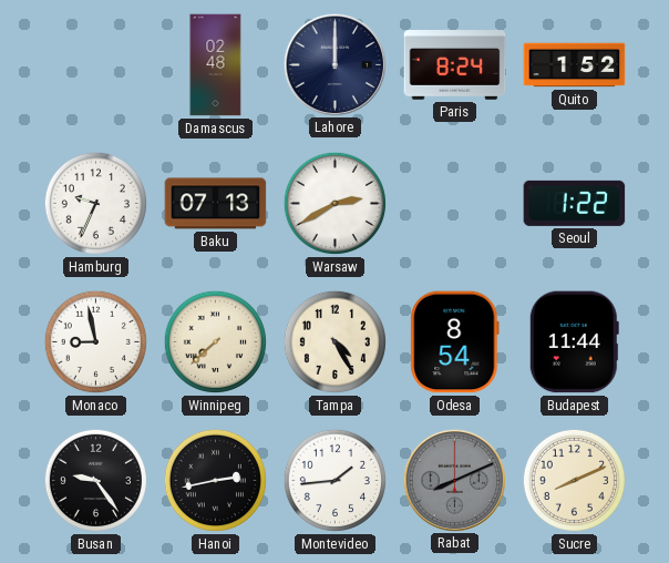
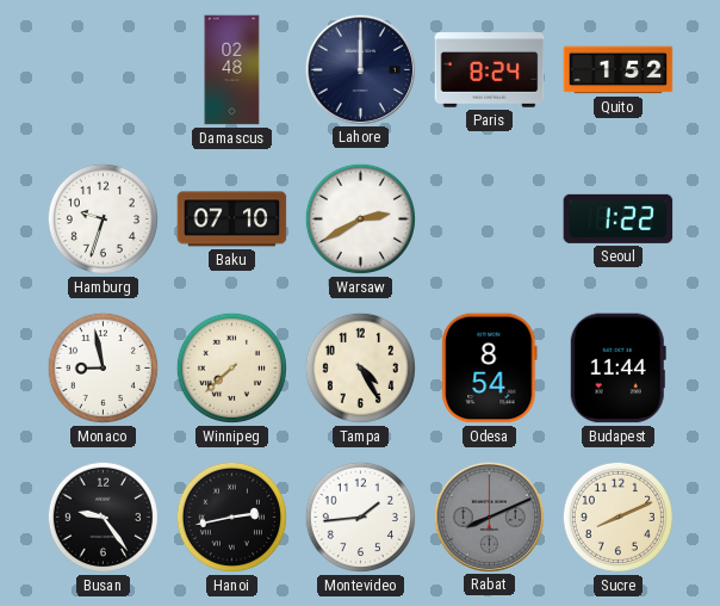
Hamburg: 9:34 -> 9:33
Baku: 07:13 -> 07:10
